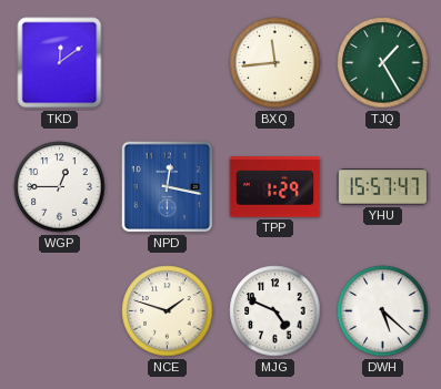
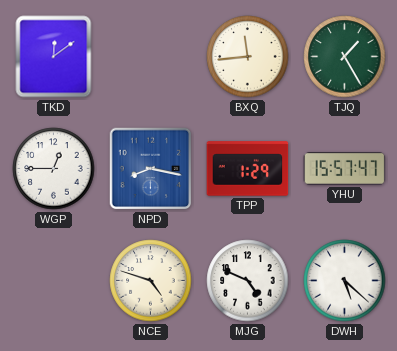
NPD: 12:17 -> 8:17
NCE: 1:48 -> 4:48
